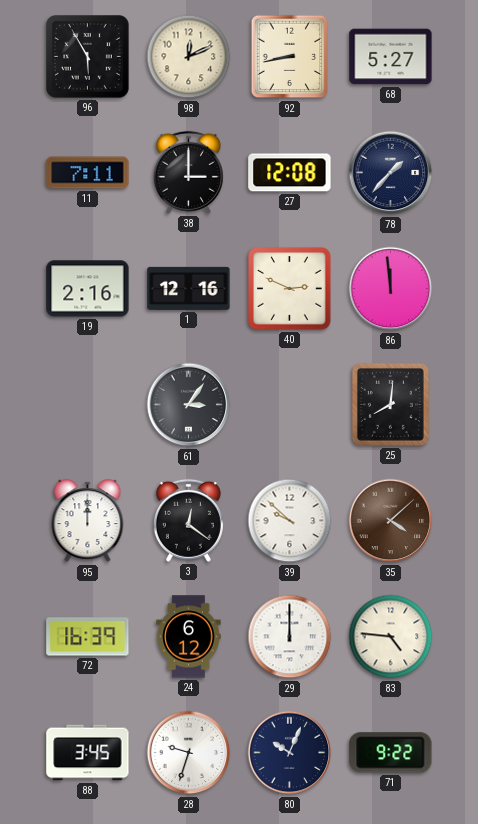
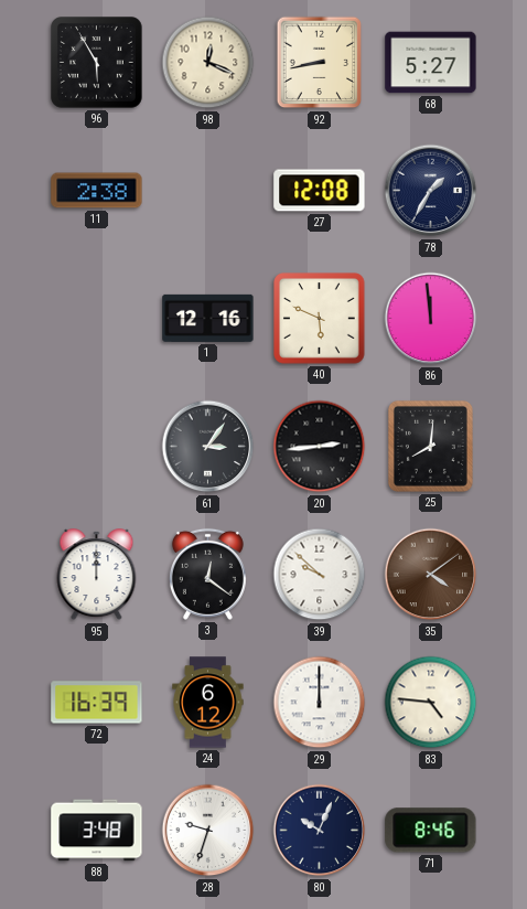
98: 12:11 -> 12:19
11: 7:11 -> 2:38
38: 3:00 -> none
78: 1:37 -> 1:35
19: 2:16 -> none
40: 2:49 -> 5:49
20: none -> 2:44
35: 4:08 -> 4:09
88: 3:45 -> 3:48
71: 9:22 -> 8:46
